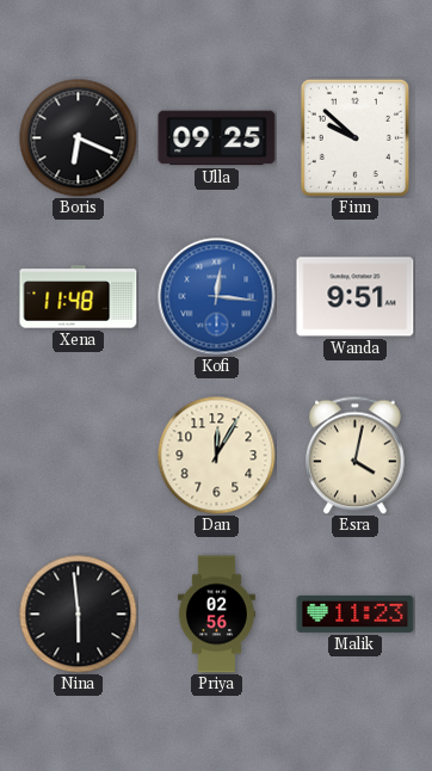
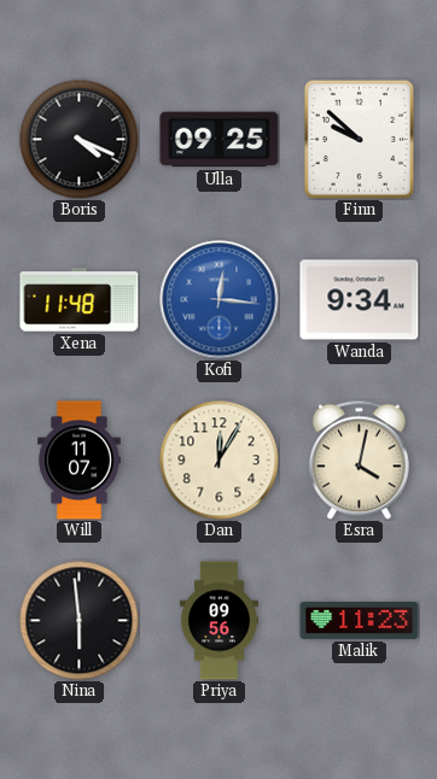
Boris: 6:19 -> 4:19
Wanda: 9:51 -> 9:34
Will: none -> 11:07
Priya: 02:56 -> 09:56
